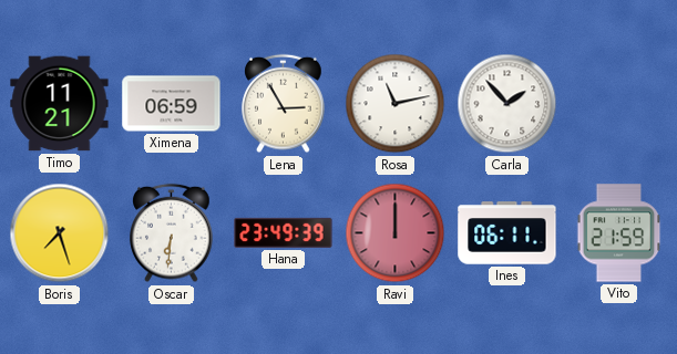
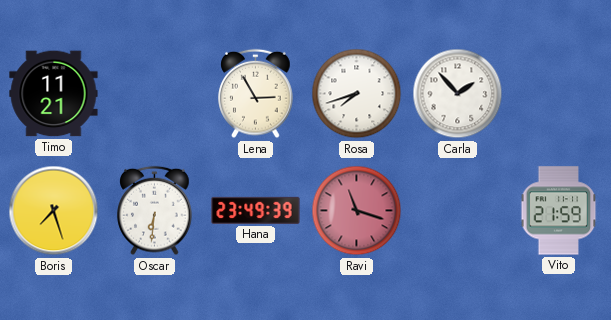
Ximena: 06:59 -> none
Rosa: 11:13 -> 7:42
Ravi: 12:00 -> 11:18
Ines: 06:11 -> none
